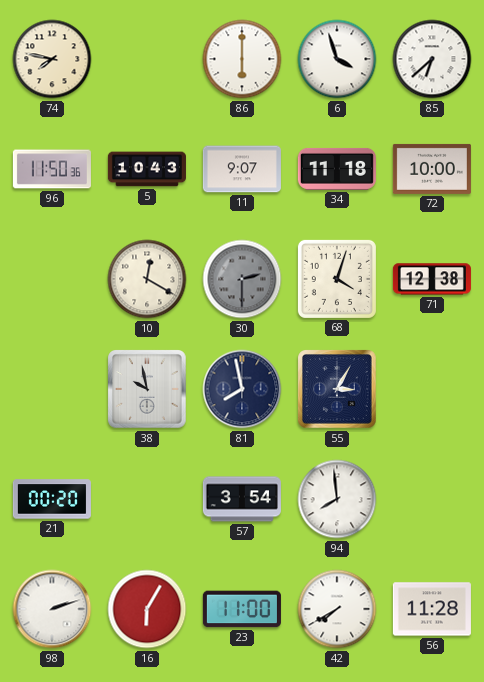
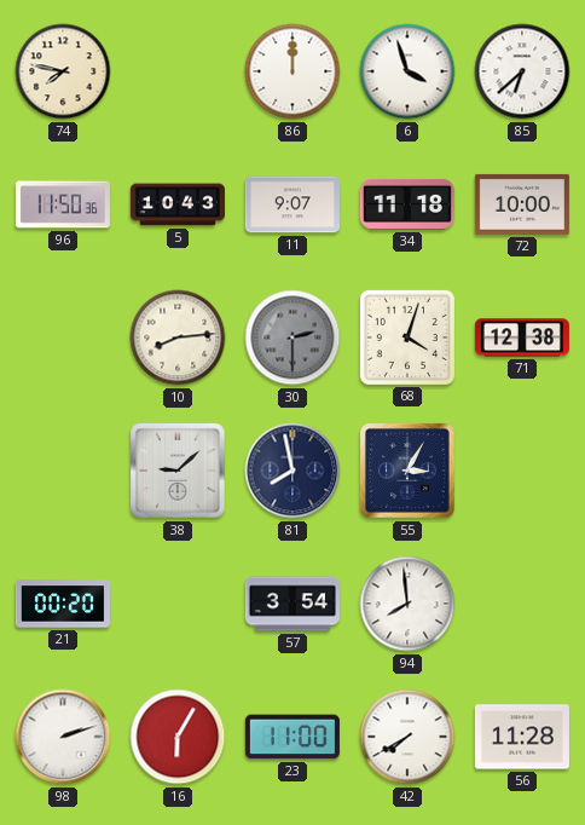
86: 6:00 -> 12:00
10: 12:20 -> 8:14
38: 9:58 -> 9:08
